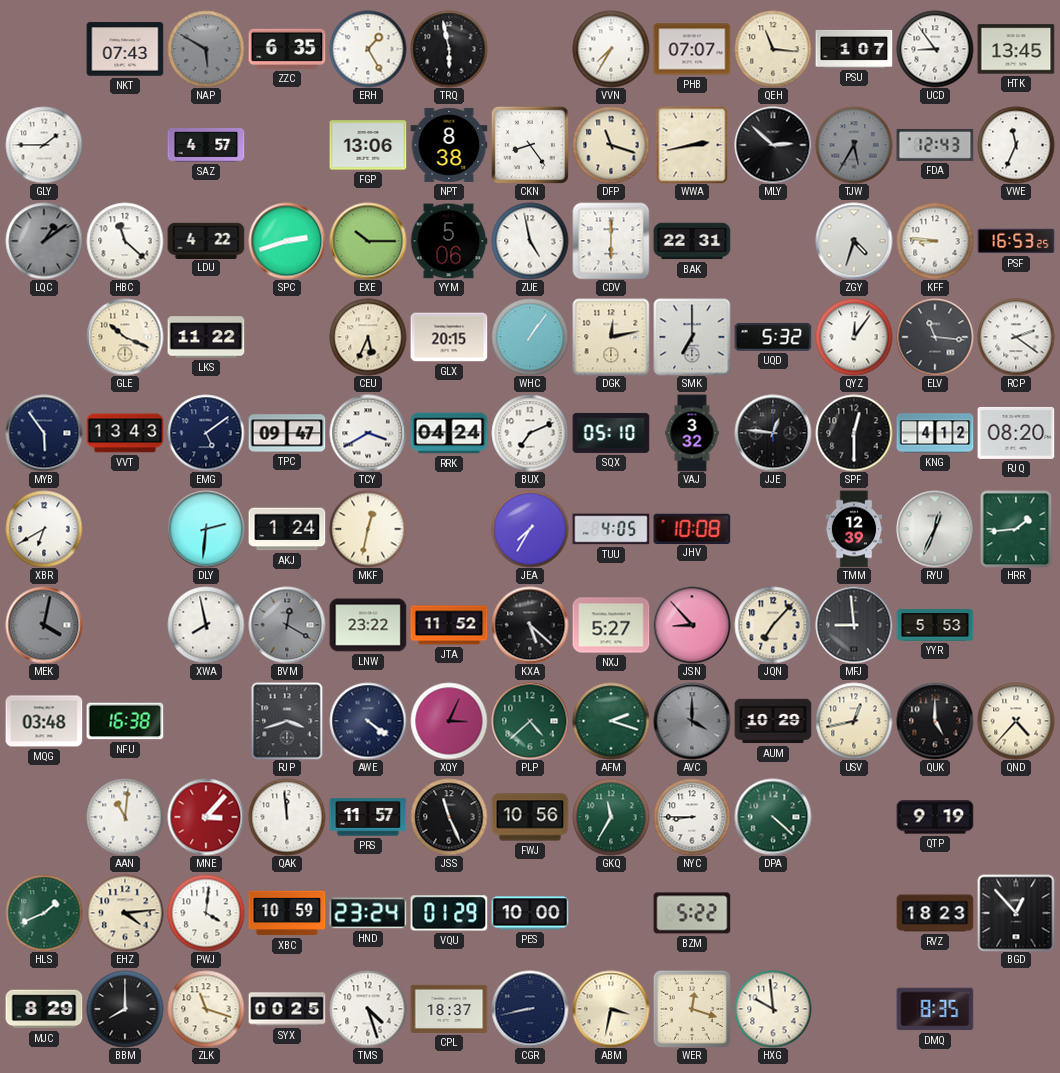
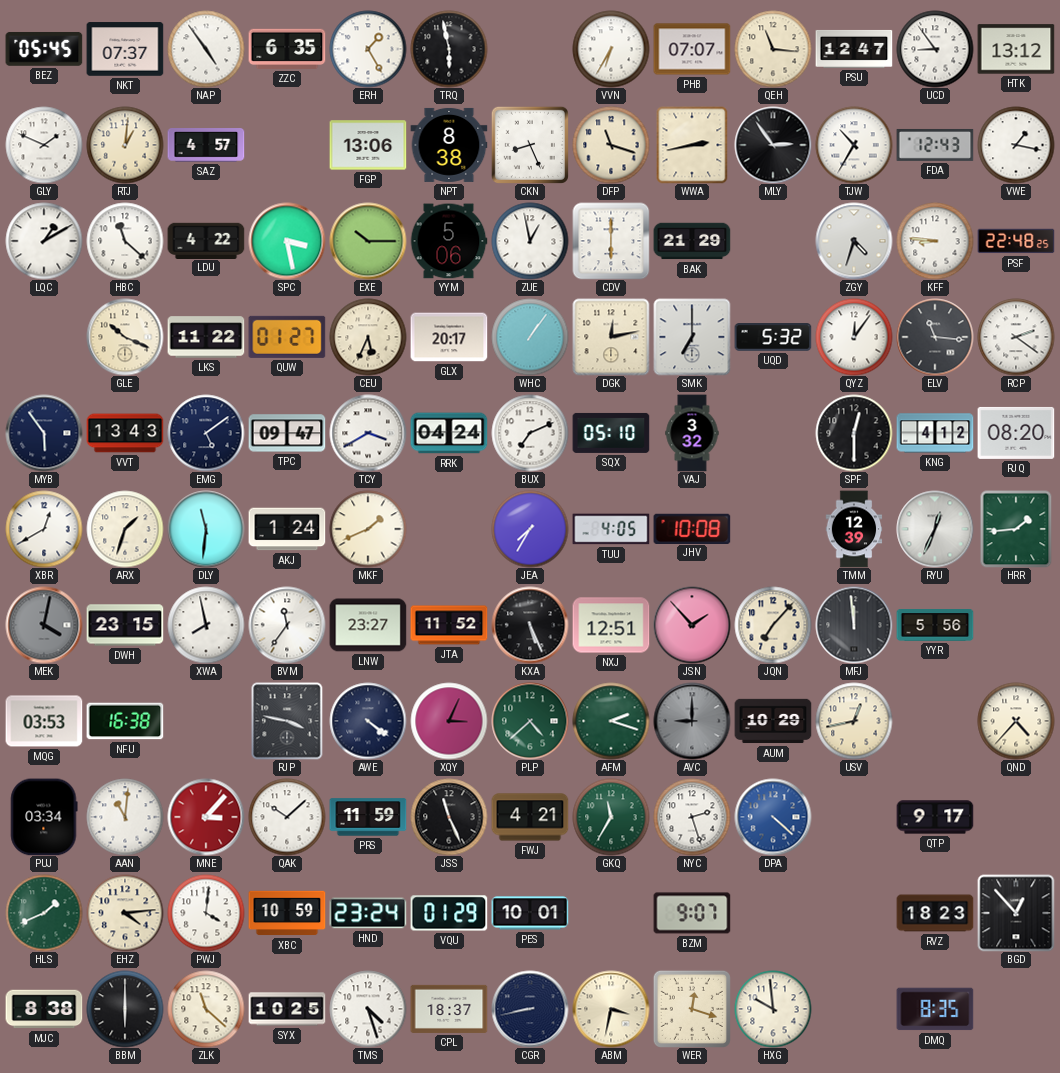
BEZ: none -> 05:45
NKT: 07:43 -> 07:37
NAP: 5:50 -> 4:54
NAP dial: grey -> white
VVN: 7:35 -> 6:35
PSU: 1:07 -> 12:47
HTK: 13:45 -> 13:12
GLY: 1:45 -> 1:49
RTJ: none -> 1:01
CKN: 8:24 -> 8:26
MLY: 2:52 -> 2:54
TJW: 5:35 -> 10:35
TJW dial: grey -> white
VWE: 11:34 -> 1:17
LQC: 1:09 -> 1:10
LQC dial: grey -> white
SPC: 2:42 -> 3:28
ZUE: 4:58 -> 12:58
BAK: 22:31 -> 21:29
PSF: 16:53 -> 22:48
QUW: none -> 01:27
GLX: 20:15 -> 20:17
JJE: 12:46 -> none
XBR: 6:40 -> 12:40
ARX: none -> 1:33
DLY: 2:31 -> 11:31
MKF: 12:32 -> 1:41
DWH: none -> 23:15
BVM: 12:20 -> 11:36
BVM dial: grey -> white
LNW: 23:22 -> 23:27
KXA: 5:22 -> 5:26
NXJ: 5:27 -> 12:51
JSN: 8:53 -> 1:53
MFJ: 8:59 -> 11:59
YYR: 5:53 -> 5:56
MQG: 03:48 -> 03:53
RJP: 3:42 -> 3:47
AVC: 4:00 -> 9:00
QUK: 5:00 -> none
PUJ: none -> 03:34
QAK: 11:59 -> 10:08
PRS: 11:57 -> 11:59
FWJ: 10:56 -> 4:21
NYC: 8:45 -> 2:27
DPA dial: green -> blue
QTP: 9:19 -> 9:17
PES: 10:00 -> 10:01
BZM: 5:22 -> 9:07
MJC: 8:29 -> 8:38
BBM: 8:00 -> 6:00
ZLK: 11:18 -> 11:22
SYX: 00:25 -> 10:25
